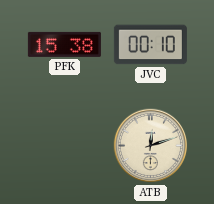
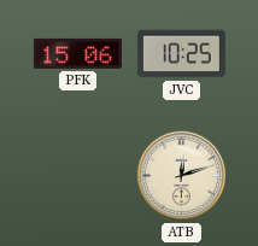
PFK: 15:38 -> 15:06
JVC: 00:10 -> 10:25
